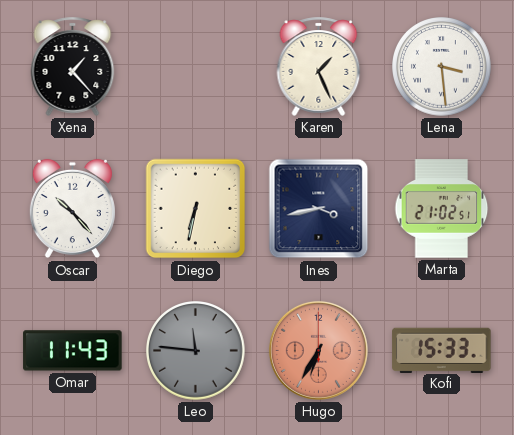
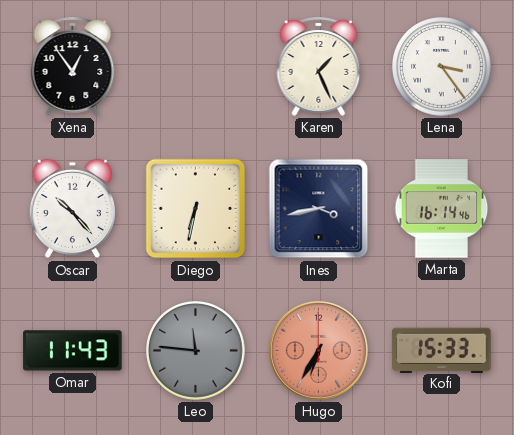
Xena: 1:23 -> 12:54
Lena: 3:29 -> 3:24
Marta: 21:02 -> 16:14
